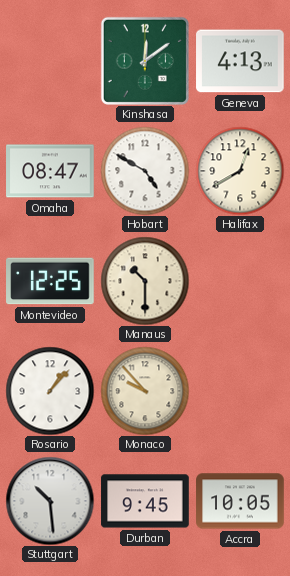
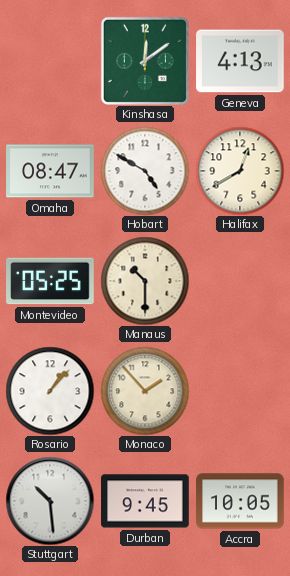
Montevideo: 12:25 -> 05:25
Monaco: 9:53 -> 1:53
